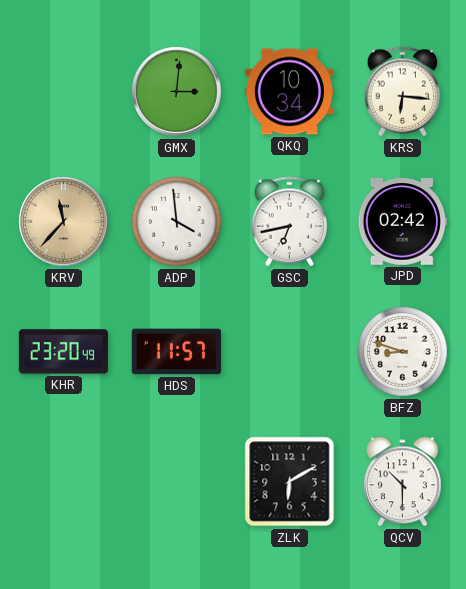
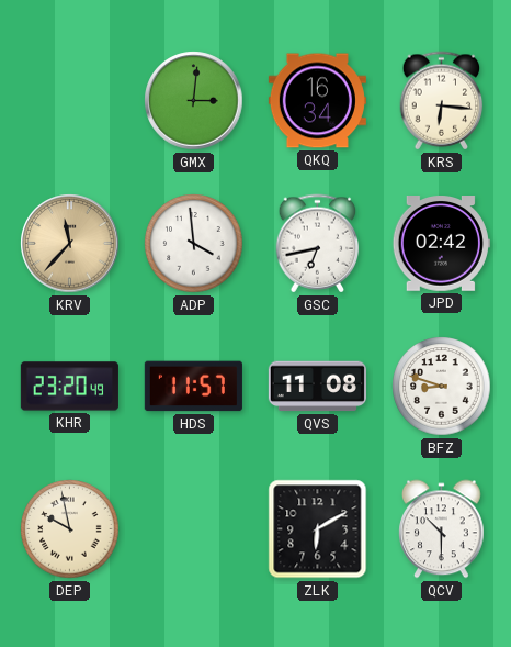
QKQ: 10:34 -> 16:34
QVS: none -> 11:08
DEP: none -> 9:58
